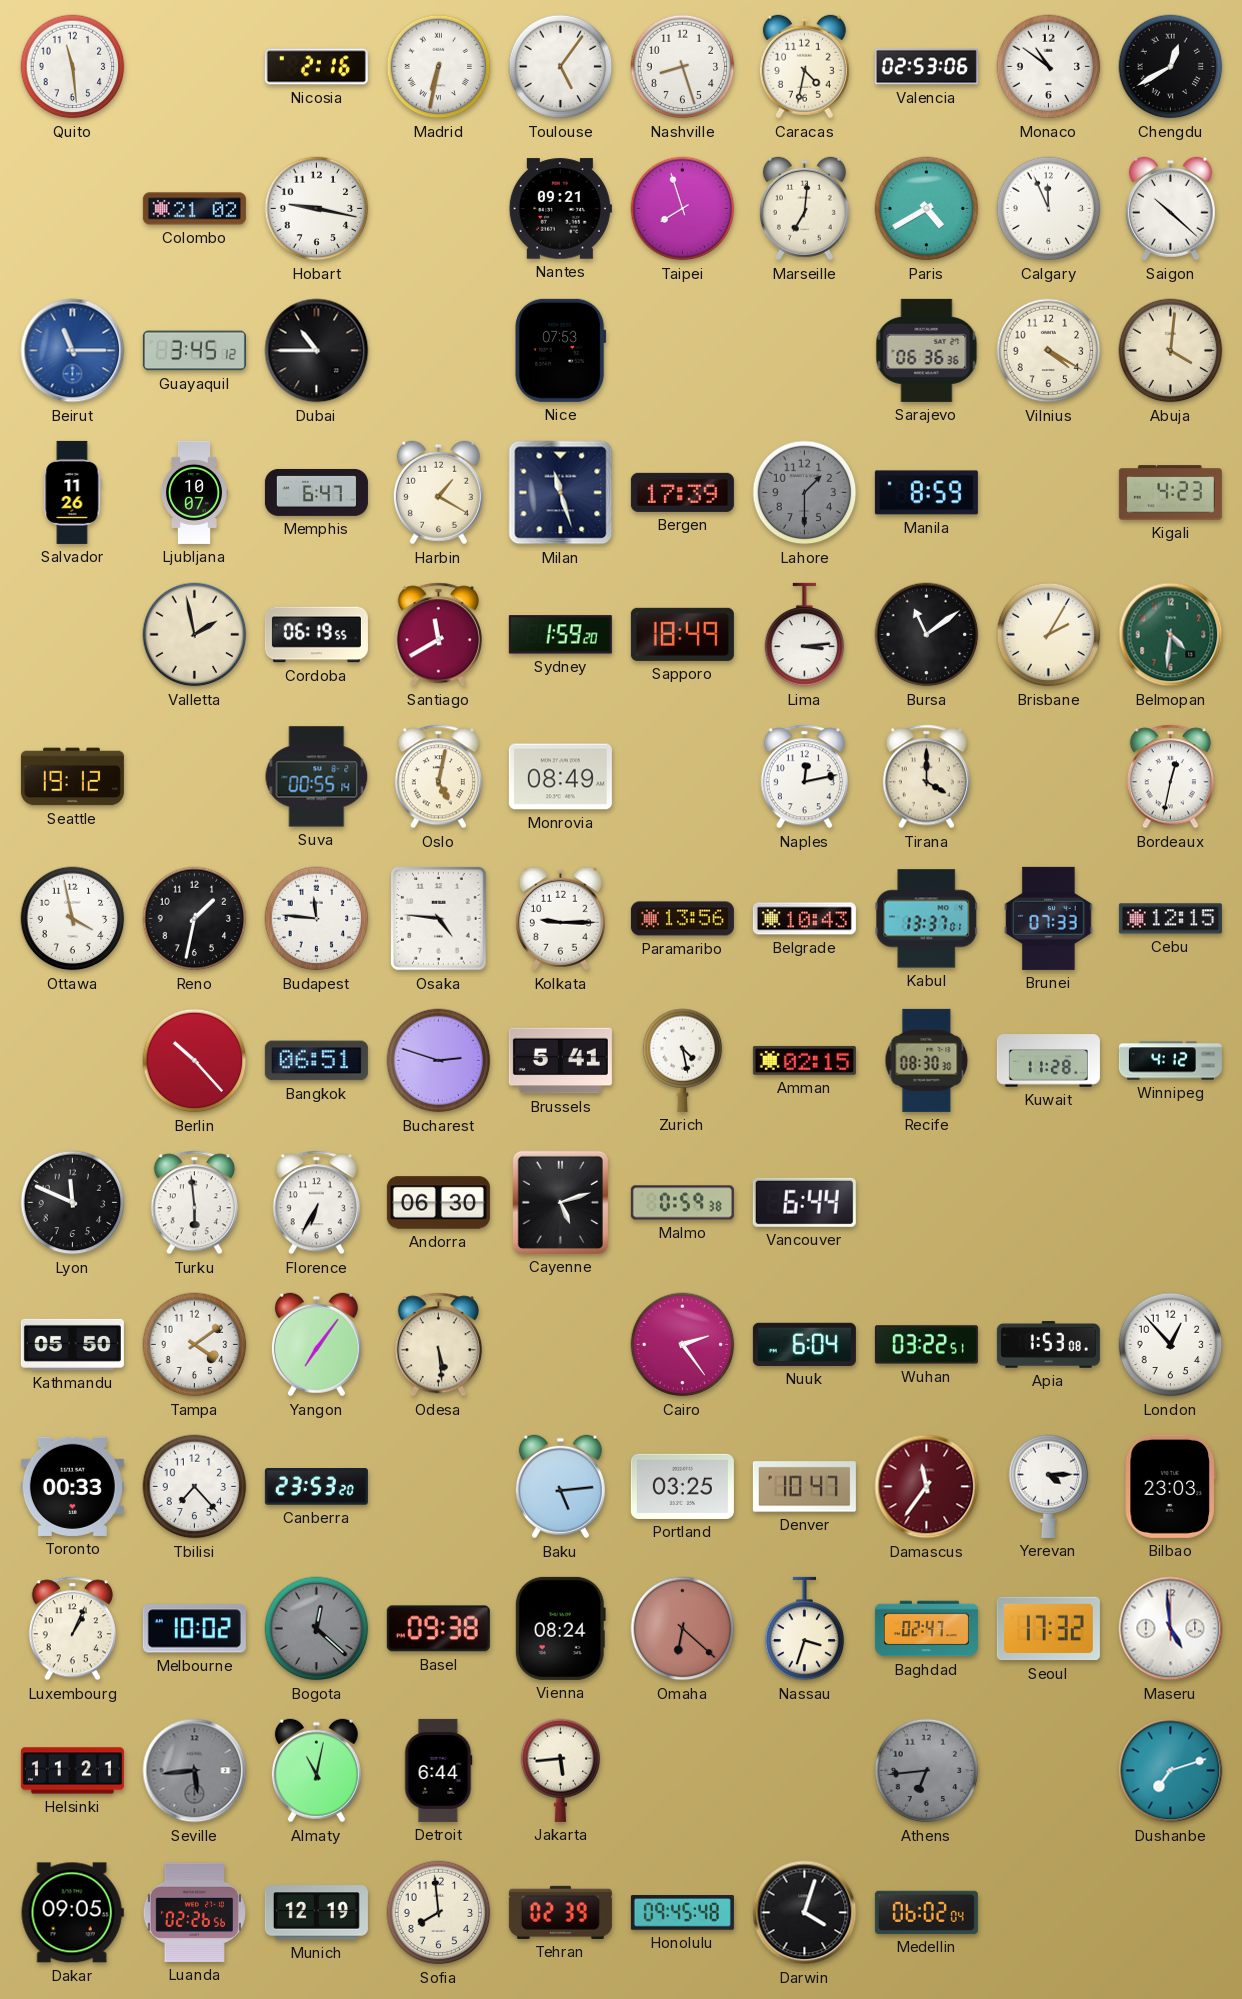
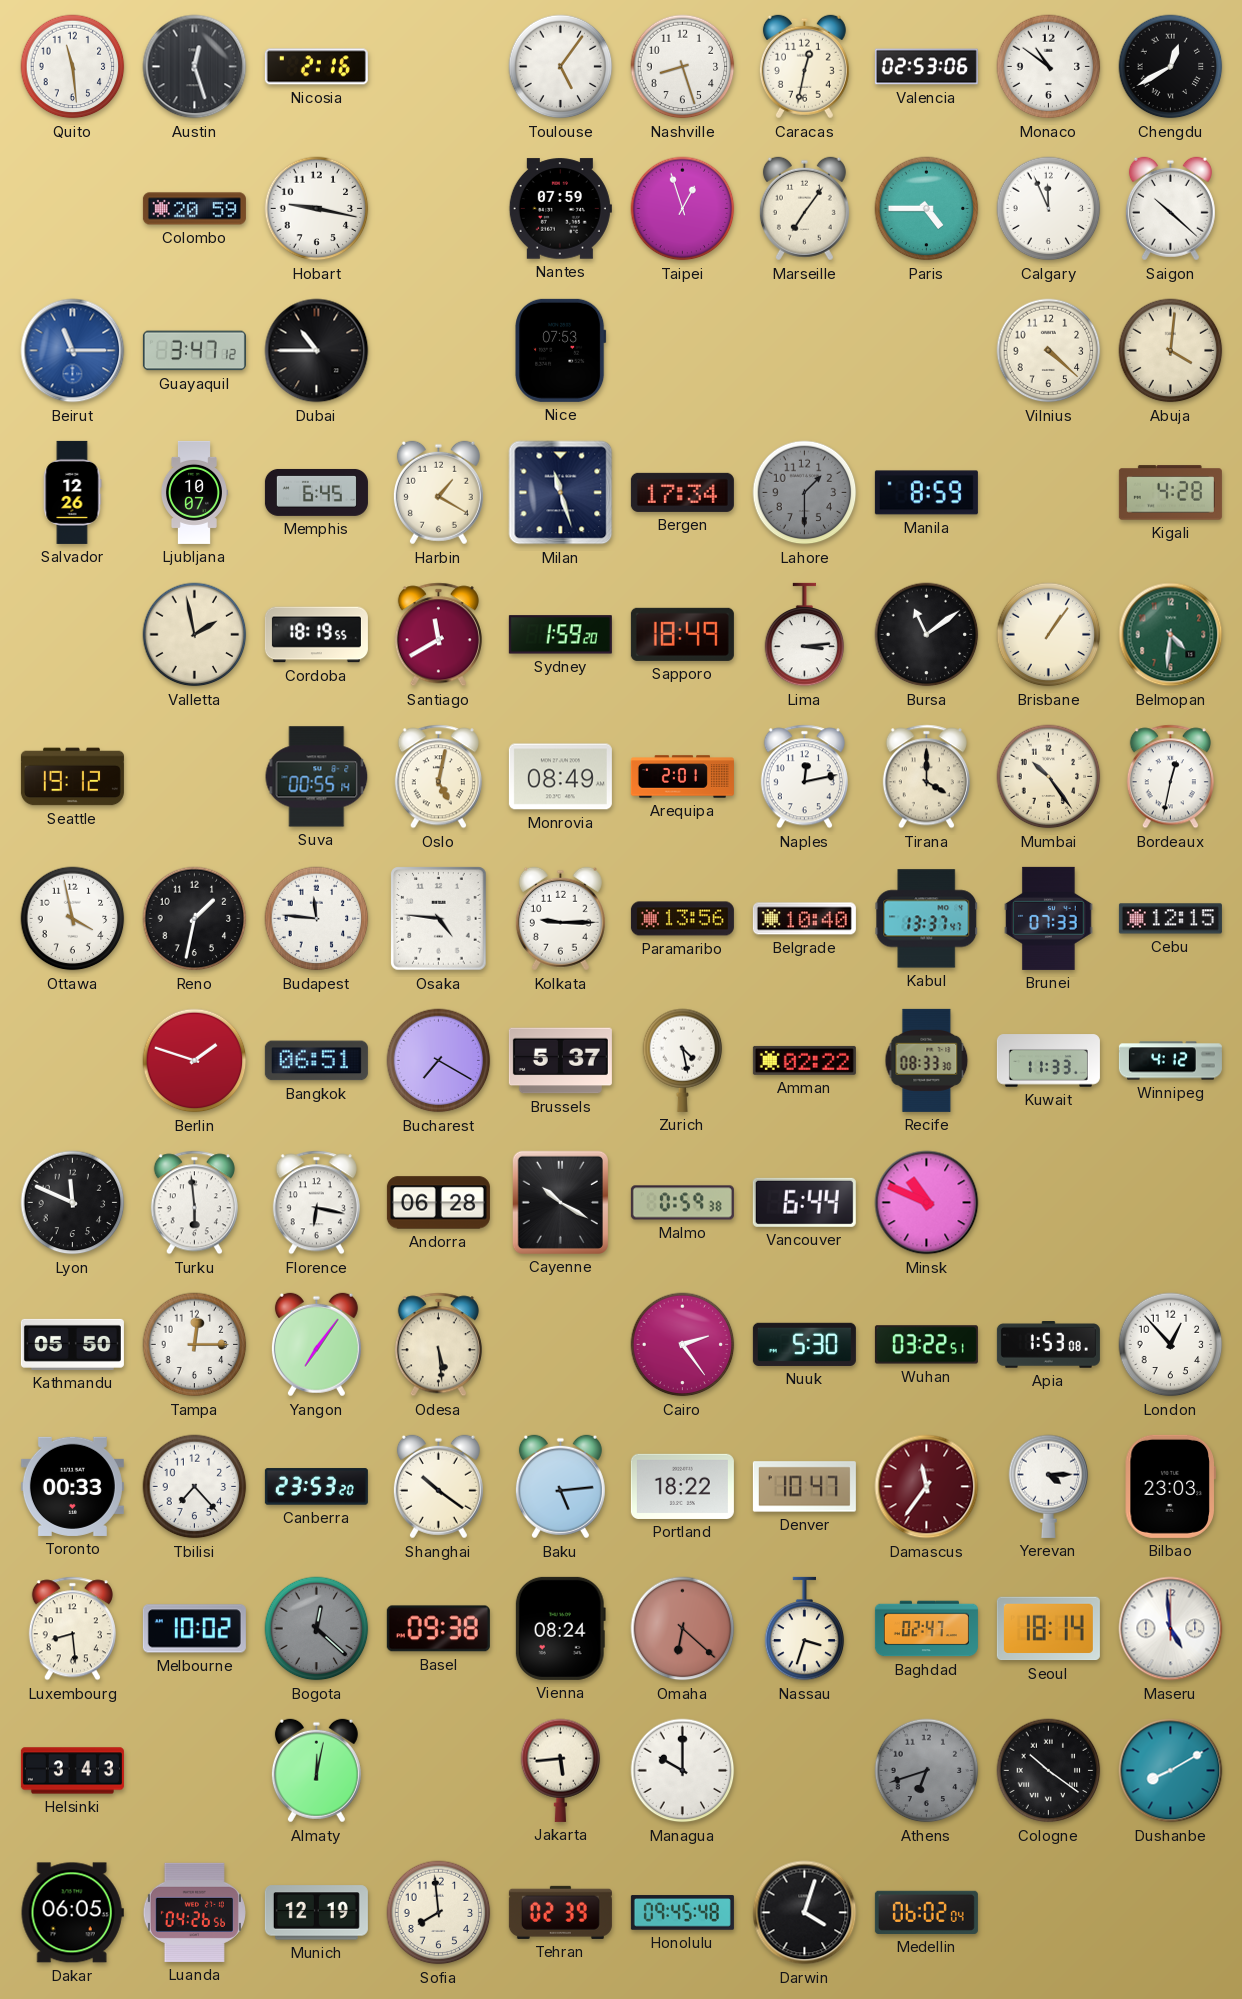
Austin: none -> 12:27
Madrid: 6:32 -> none
Caracas: 4:32 -> 12:32
Colombo: 21:02 -> 20:59
Nantes: 09:21 -> 07:59
Taipei: 7:57 -> 12:57
Marseille: 7:01 -> 7:06
Paris: 4:40 -> 4:45
Guayaquil: 3:45 -> 3:47
Sarajevo: 06:36 -> none
Vilnius: 4:20 -> 4:22
Salvador: 11:26 -> 12:26
Memphis: 6:47 -> 6:45
Bergen: 17:39 -> 17:34
Kigali: 4:23 -> 4:28
Cordoba: 06:19 -> 18:19
Brisbane: 2:05 -> 1:06
Arequipa: none -> 2:01
Mumbai: none -> 10:24
Belgrade: 10:43 -> 10:40
Kabul: 13:37:01 -> 13:37:47
Berlin: 10:23 -> 1:48
Bucharest: 2:48 -> 7:20
Brussels: 5:41 -> 5:37
Amman: 02:15 -> 02:22
Recife: 08:30 -> 08:33
Kuwait: 11:28 -> 11:33
Florence: 6:35 -> 6:17
Andorra: 06:30 -> 06:28
Cayenne: 5:12 -> 10:20
Minsk: none -> 10:49
Tampa: 4:09 -> 12:15
Nuuk: 6:04 -> 5:30
Shanghai: none -> 10:21
Portland: 03:25 -> 18:22
Luxembourg: 1:04 -> 8:29
Seoul: 17:32 -> 18:14
Helsinki: 11:21 -> 3:43
Seville: 5:44 -> none
Almaty: 11:02 -> 12:02
Detroit: 6:44 -> none
Managua: none -> 10:00
Athens: 6:44 -> 6:42
Cologne: none -> 10:21
Dushanbe: 7:12 -> 8:10
Dakar: 09:05 -> 06:05
Luanda: 02:26 -> 04:26
